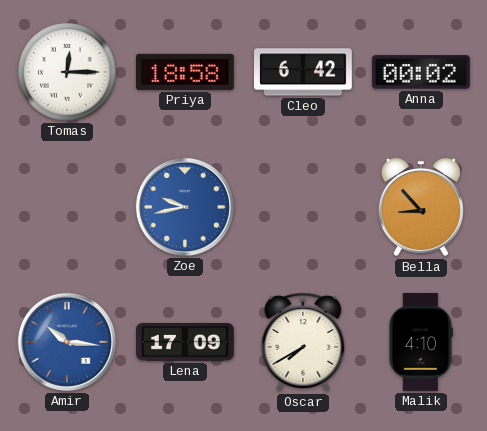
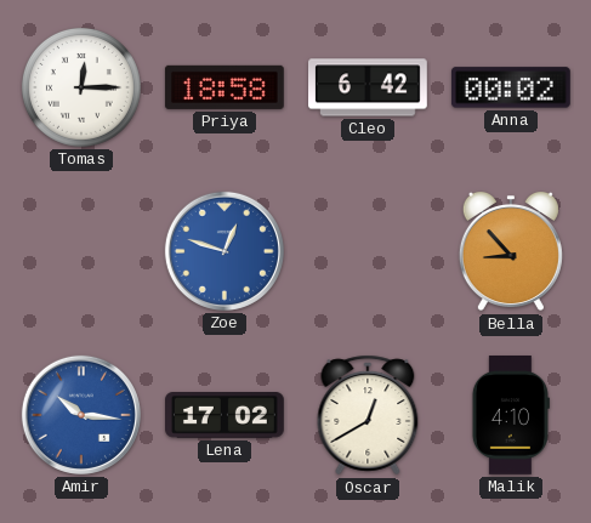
Zoe: 9:43 -> 12:48
Lena: 17:09 -> 17:02
Oscar: 7:40 -> 12:40
